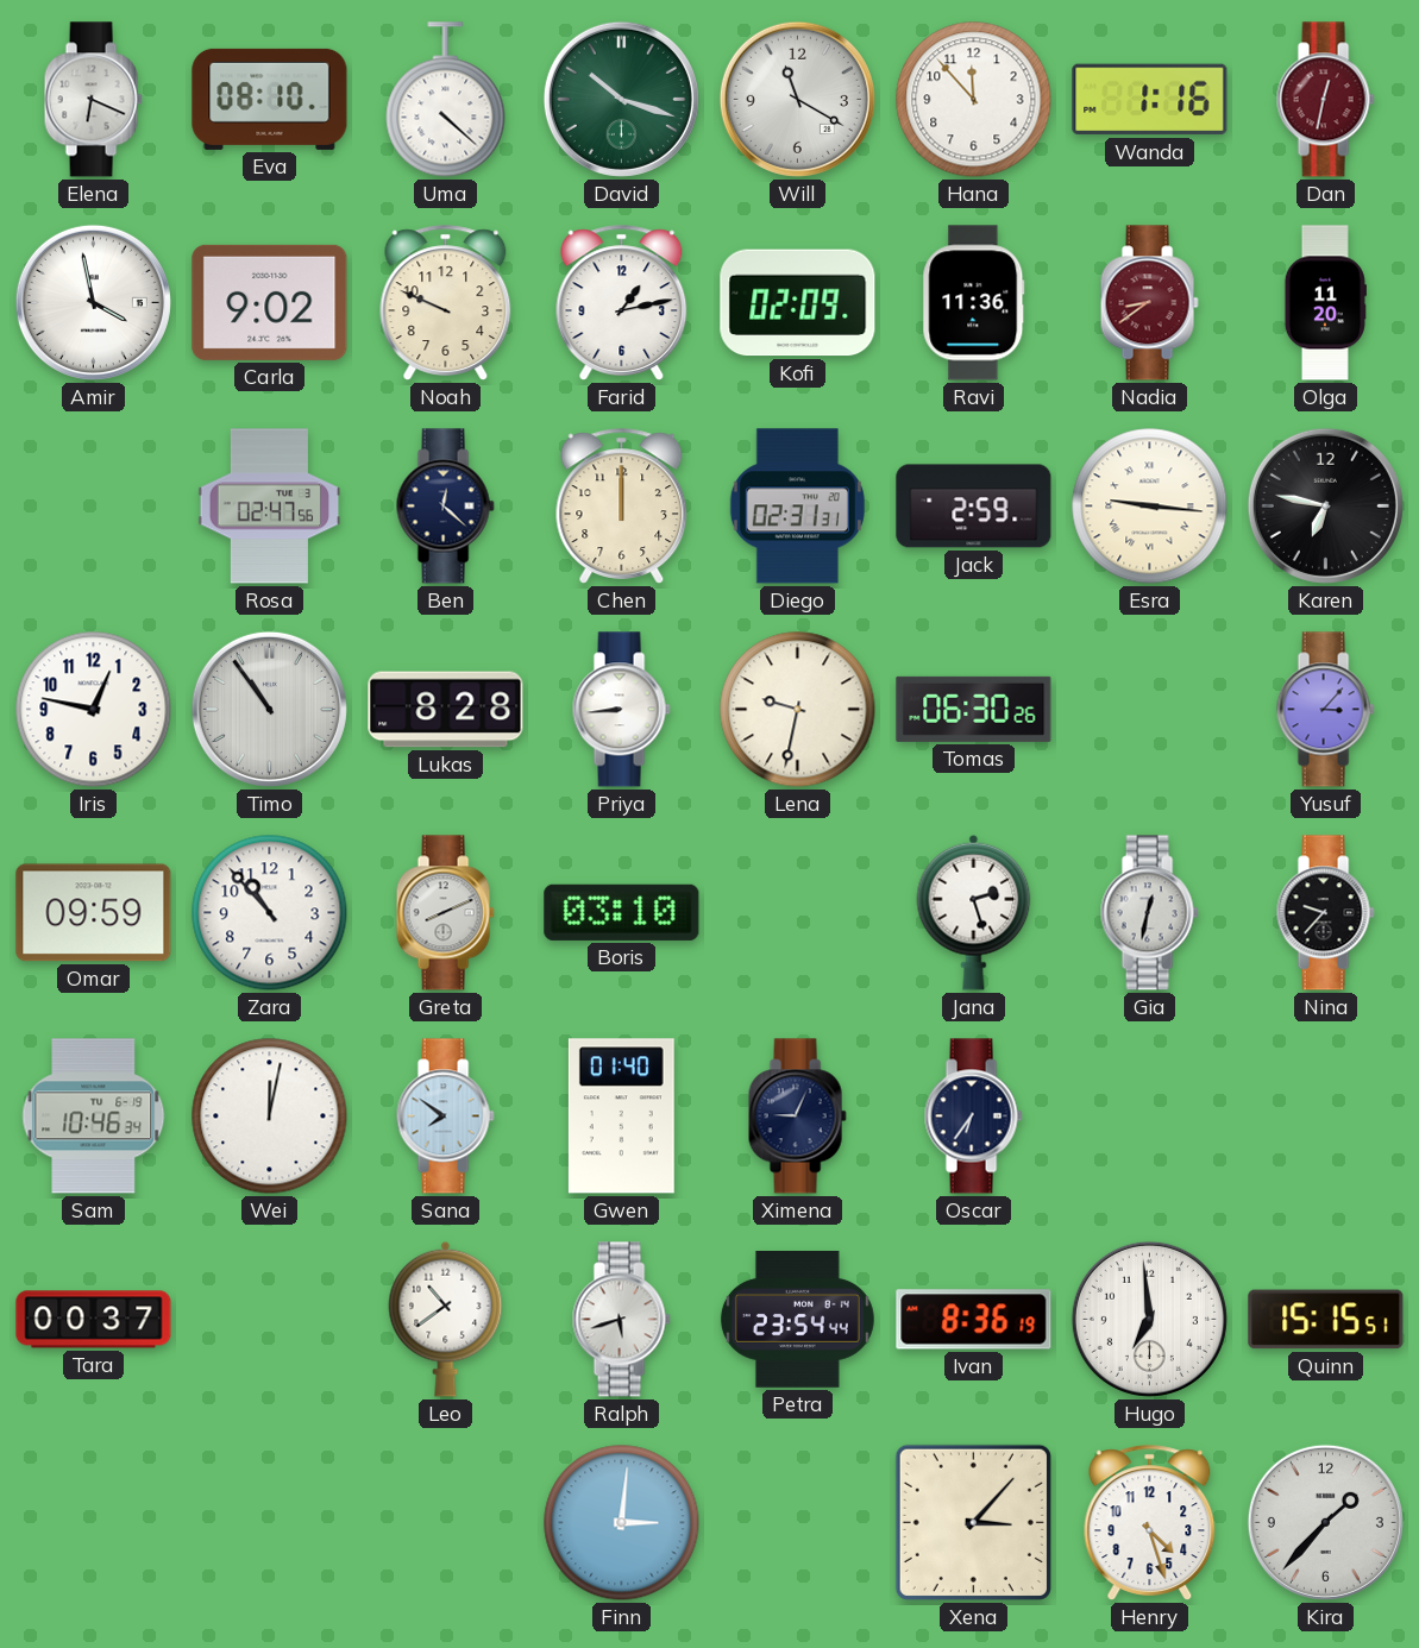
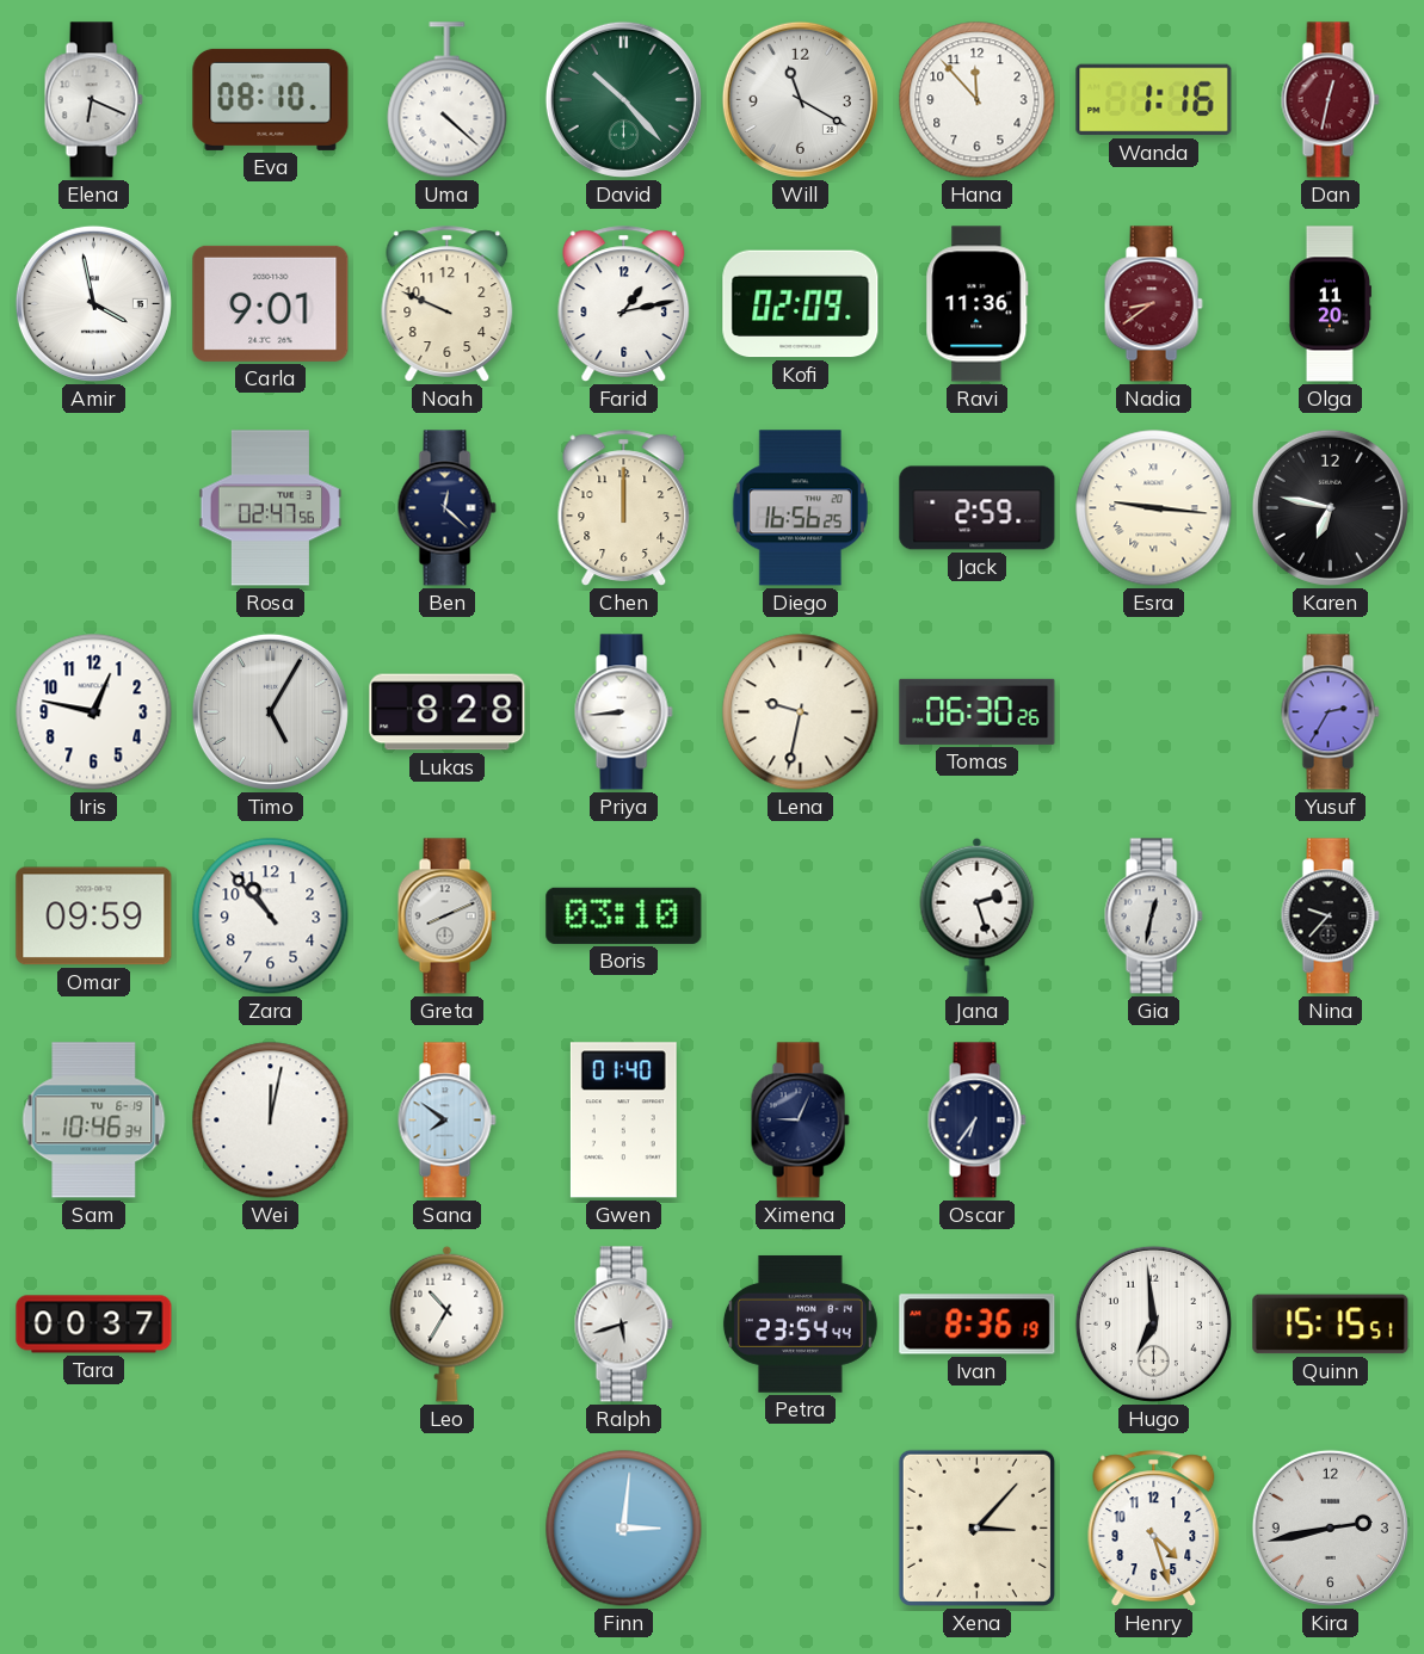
David: 10:18 -> 10:23
Carla: 9:02 -> 9:01
Diego: 02:31 -> 16:56
Timo: 10:54 -> 5:05
Yusuf: 3:07 -> 2:35
Leo: 10:39 -> 10:35
Kira: 1:37 -> 2:43
